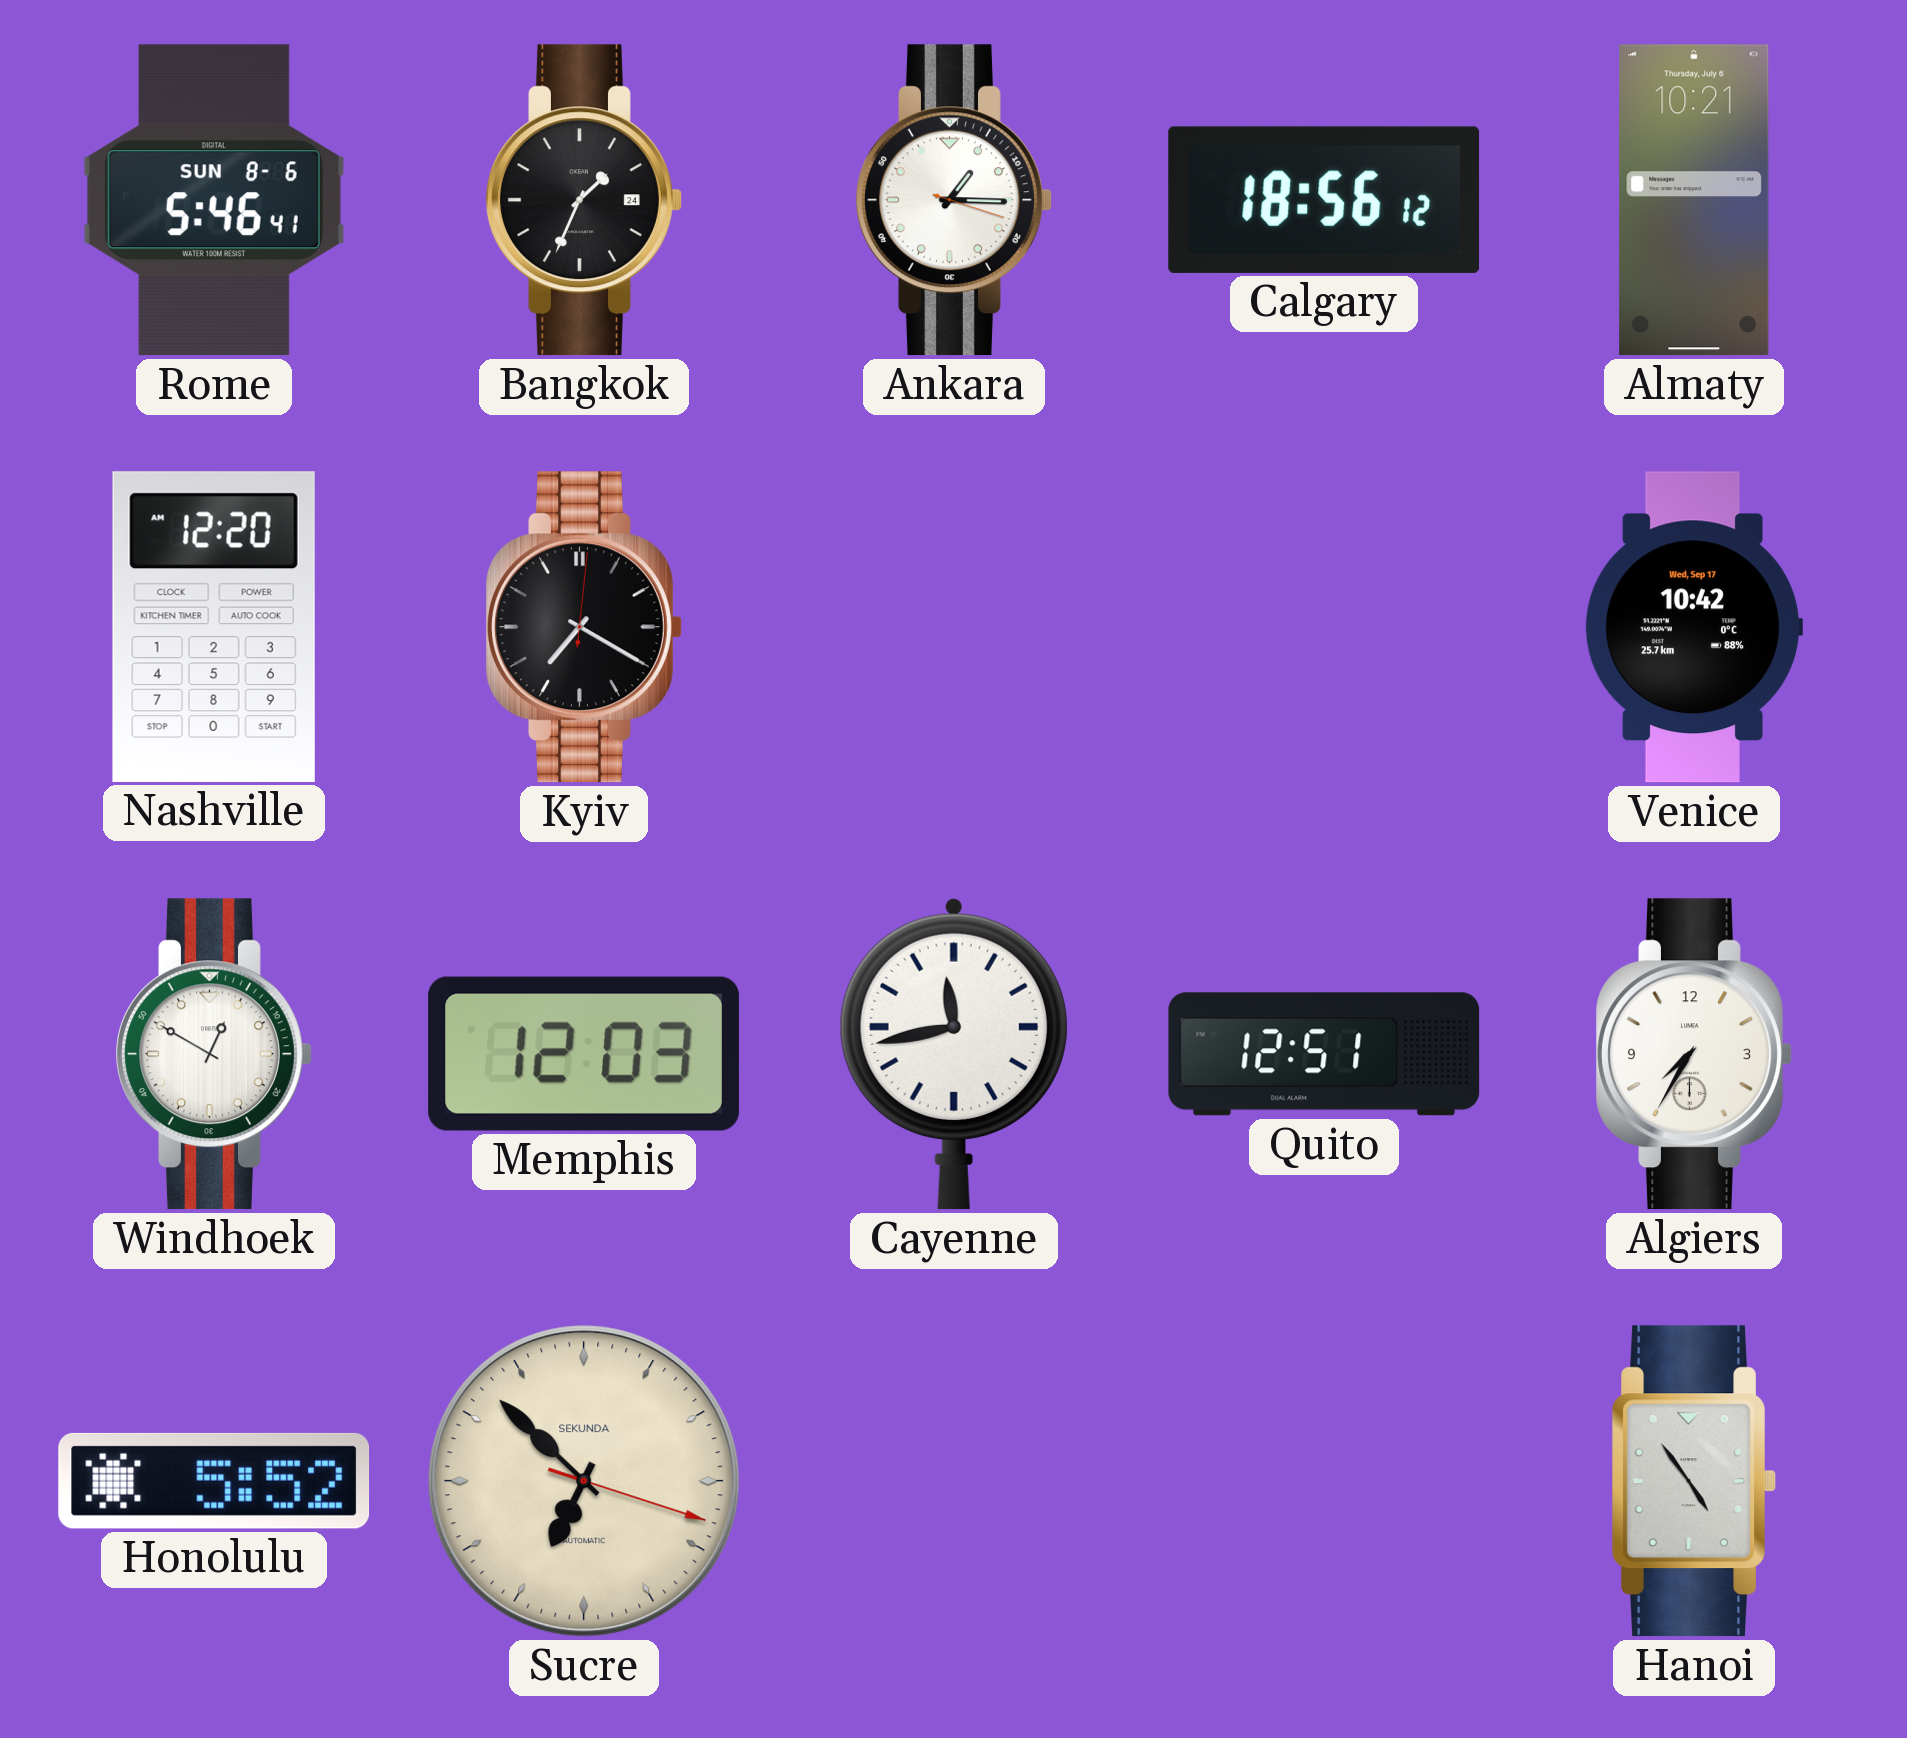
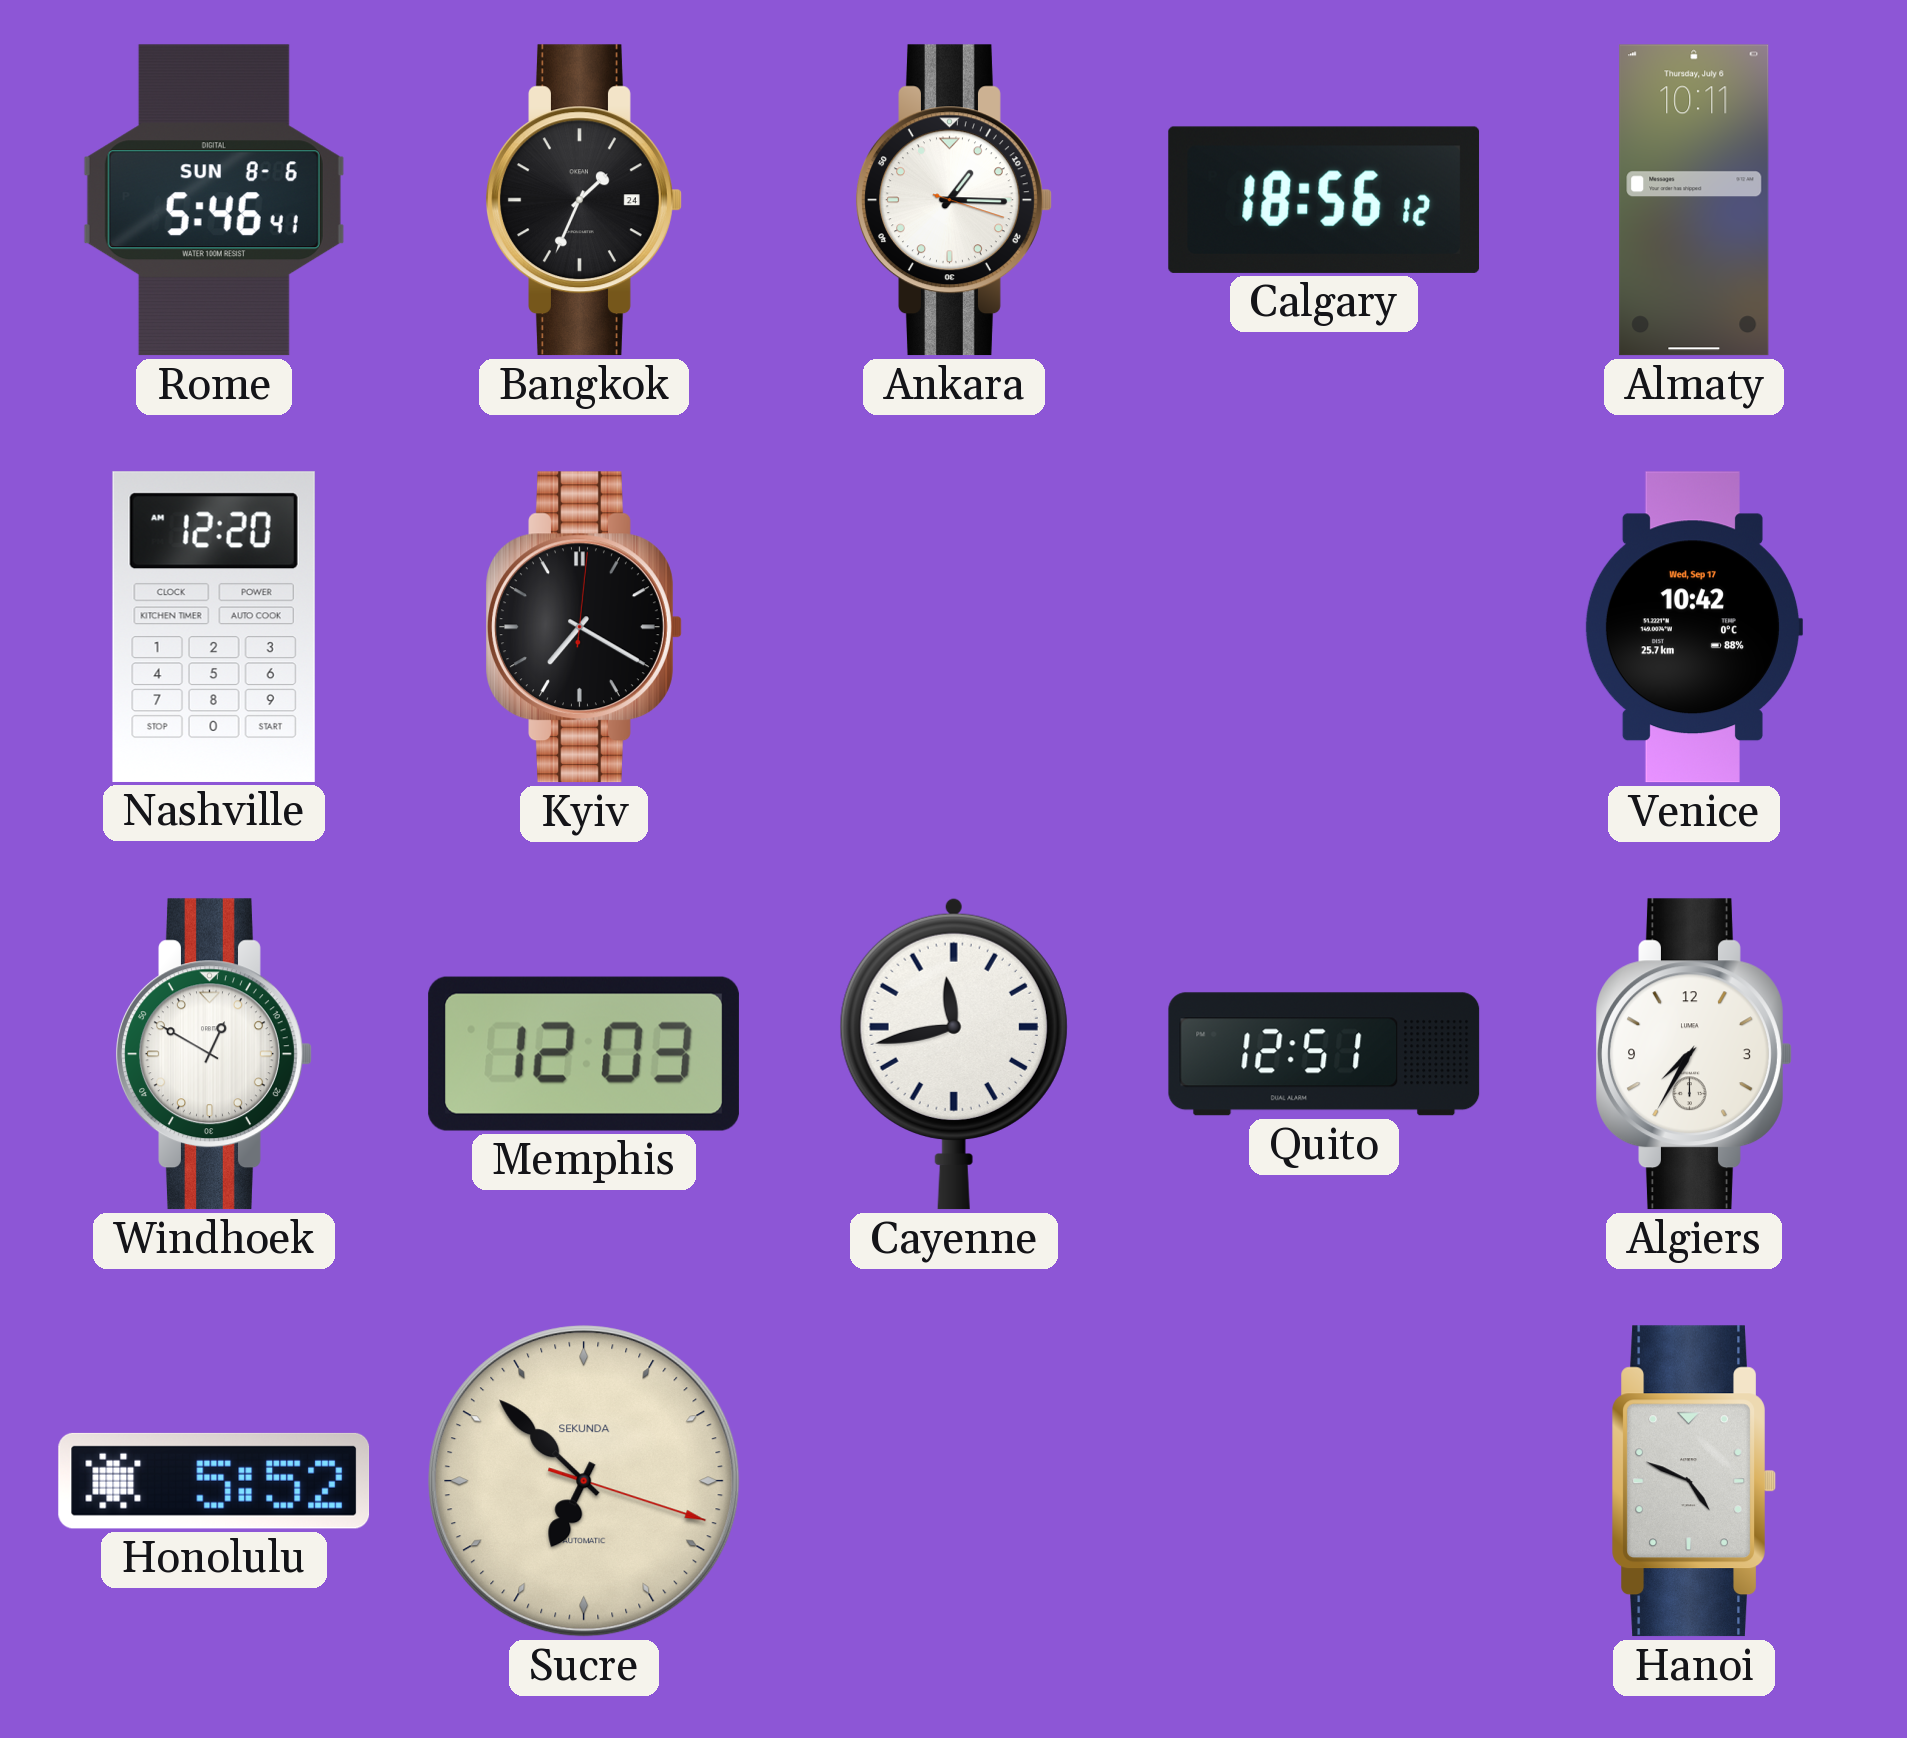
Almaty: 10:21 -> 10:11
Hanoi: 4:54 -> 4:49
